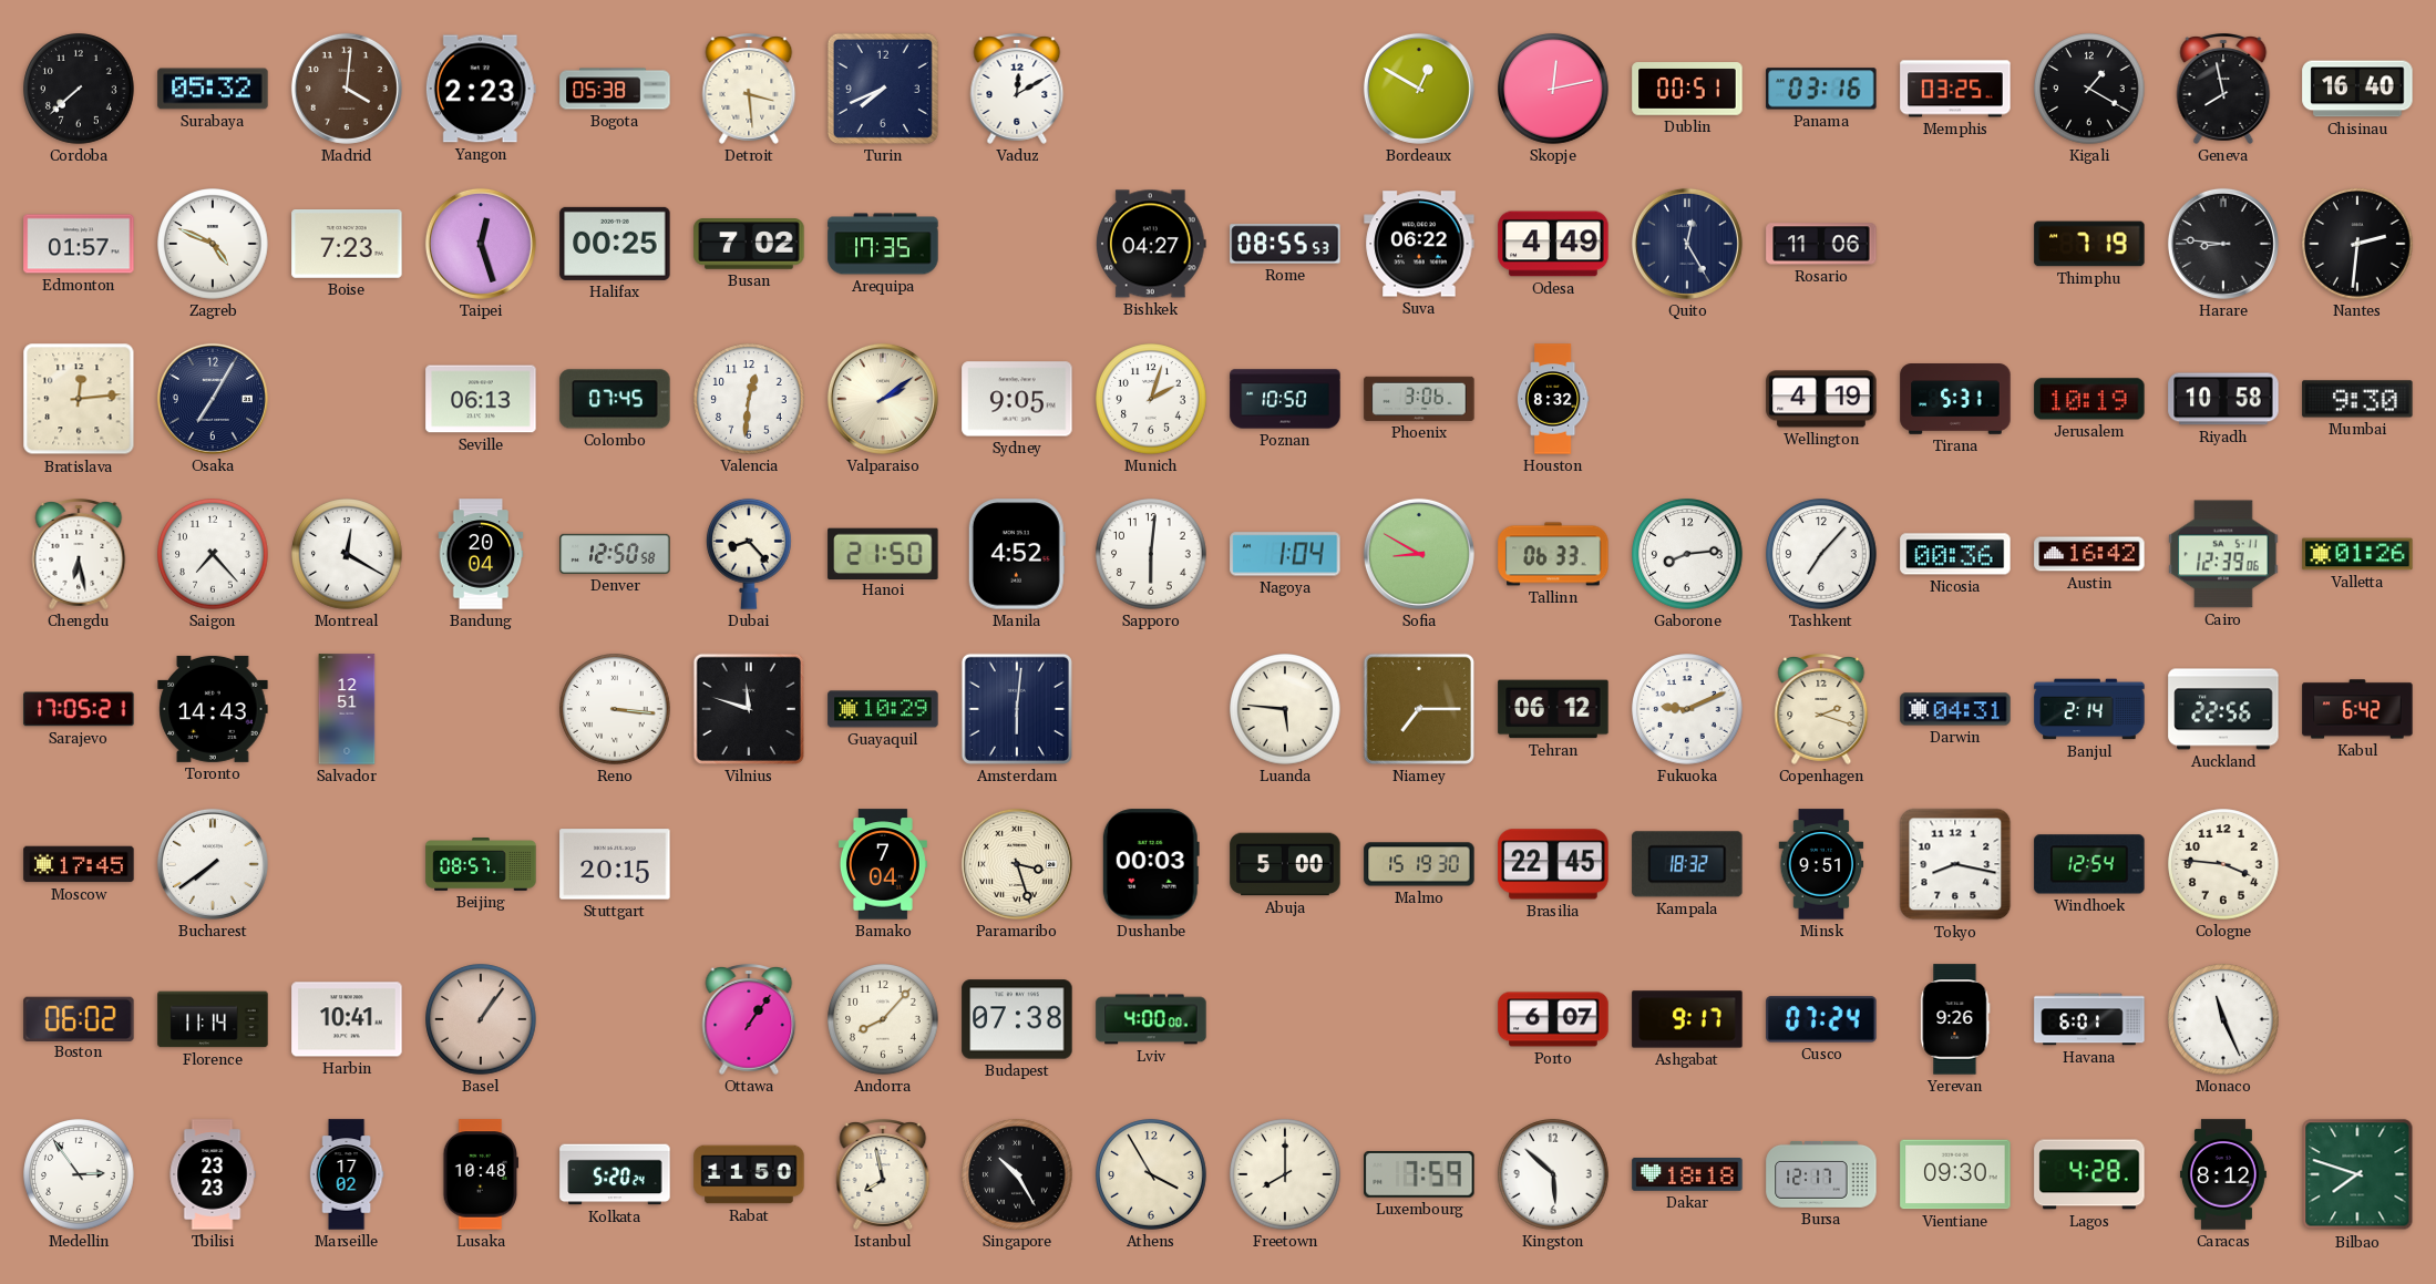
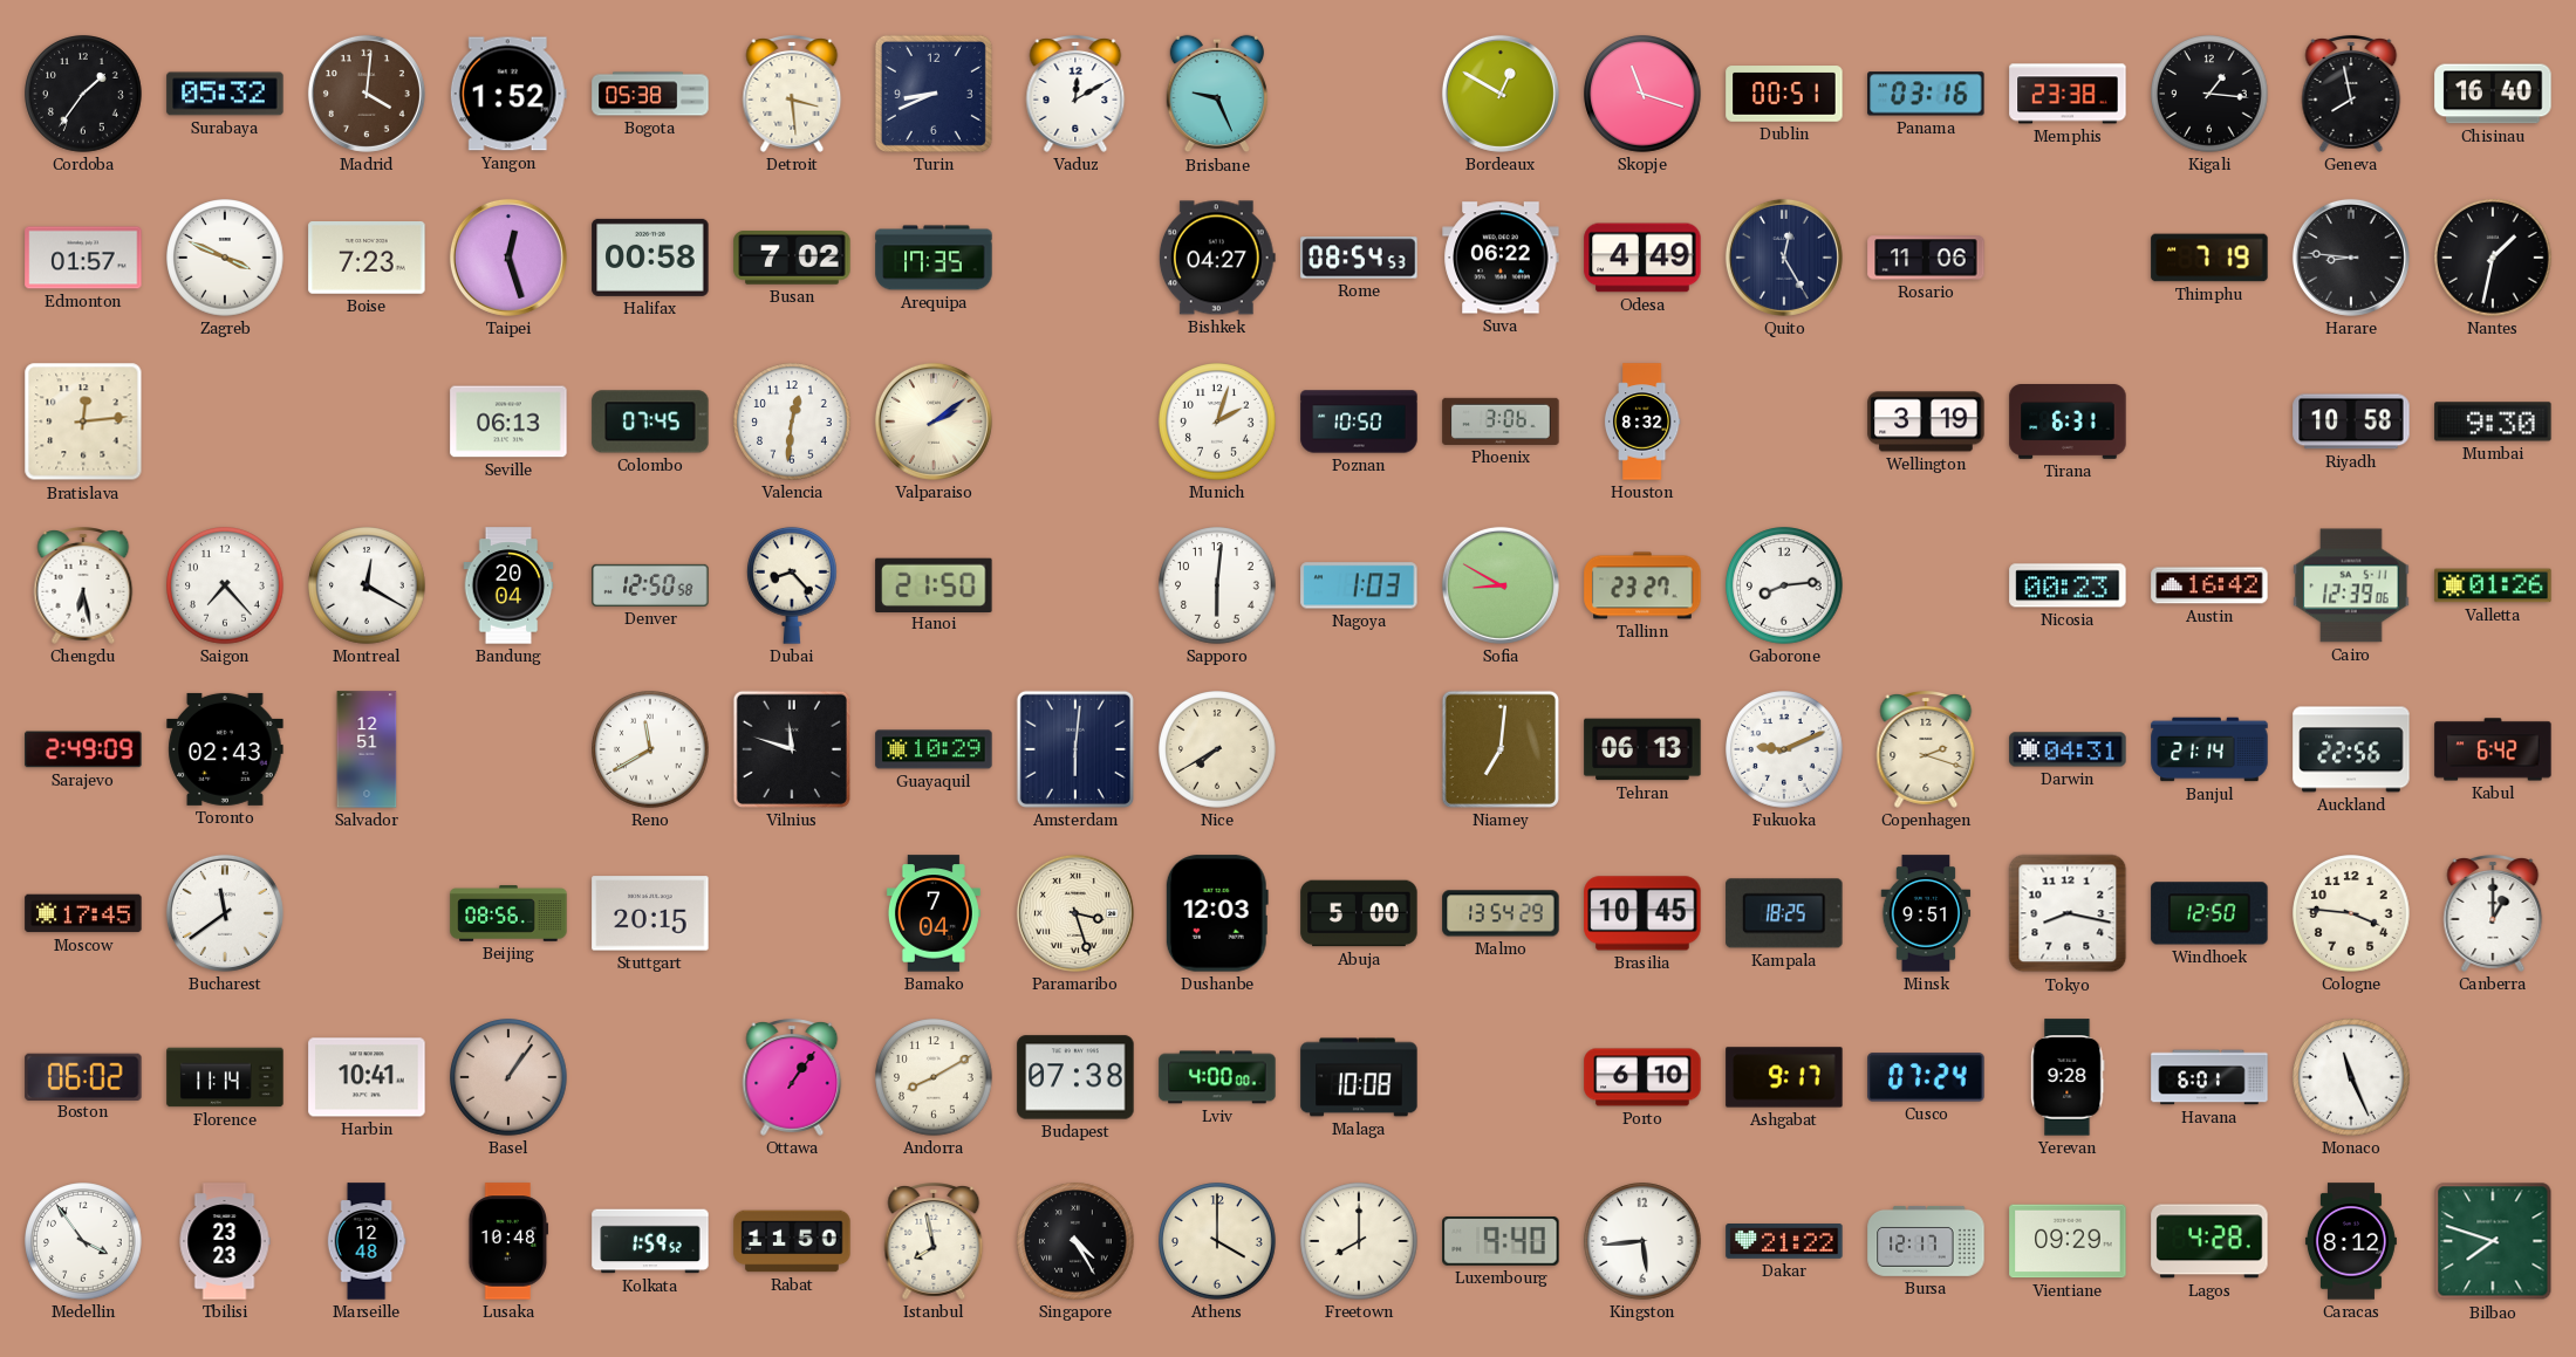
Cordoba: 7:38 -> 1:36
Yangon: 2:23 -> 1:52
Turin: 7:41 -> 8:41
Brisbane: none -> 9:26
Skopje: 12:13 -> 11:18
Memphis: 03:25 -> 23:38
Kigali: 1:20 -> 1:16
Zagreb: 4:49 -> 3:49
Halifax: 00:25 -> 00:58
Rome: 08:55 -> 08:54
Nantes: 2:31 -> 1:32
Osaka: 7:05 -> none
Sydney: 9:05 -> none
Wellington: 4:19 -> 3:19
Tirana: 5:31 -> 6:31
Jerusalem: 10:19 -> none
Manila: 4:52 -> none
Nagoya: 1:04 -> 1:03
Tallinn: 06:33 -> 23:27
Tashkent: 7:07 -> none
Nicosia: 00:36 -> 00:23
Sarajevo: 17:05 -> 2:49
Toronto: 14:43 -> 02:43
Reno: 3:16 -> 11:40
Nice: none -> 7:40
Luanda: 5:46 -> none
Niamey: 7:15 -> 7:01
Tehran: 06:12 -> 06:13
Banjul: 2:14 -> 21:14
Bucharest: 7:39 -> 11:39
Beijing: 08:57 -> 08:56
Dushanbe: 00:03 -> 12:03
Malmo: 15:19 -> 13:54
Brasilia: 22:45 -> 10:45
Kampala: 18:32 -> 18:25
Windhoek: 12:54 -> 12:50
Canberra: none -> 1:00
Andorra: 8:07 -> 8:10
Malaga: none -> 10:08
Porto: 6:07 -> 6:10
Yerevan: 9:26 -> 9:28
Medellin: 2:54 -> 3:54
Marseille: 17:02 -> 12:48
Kolkata: 5:20 -> 1:59
Singapore: 10:25 -> 4:25
Athens: 3:55 -> 4:00
Luxembourg: 7:59 -> 9:40
Kingston: 5:52 -> 5:44
Dakar: 18:18 -> 21:22
Vientiane: 09:30 -> 09:29
